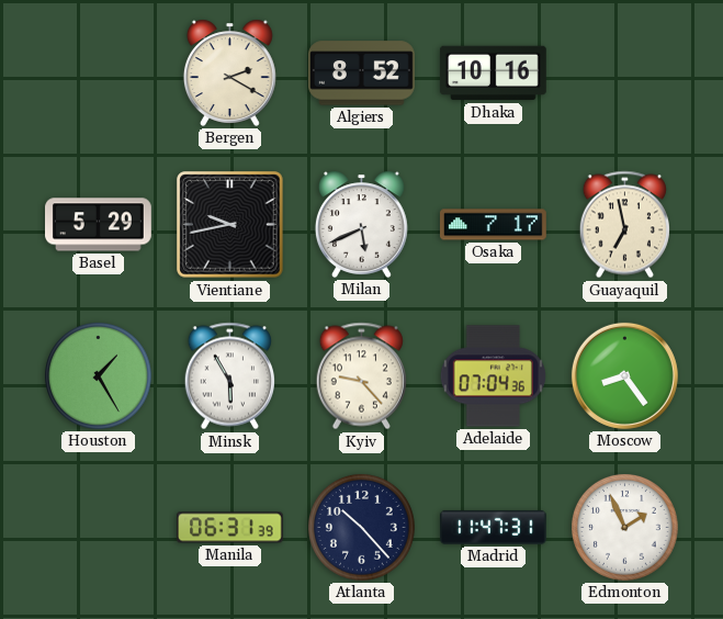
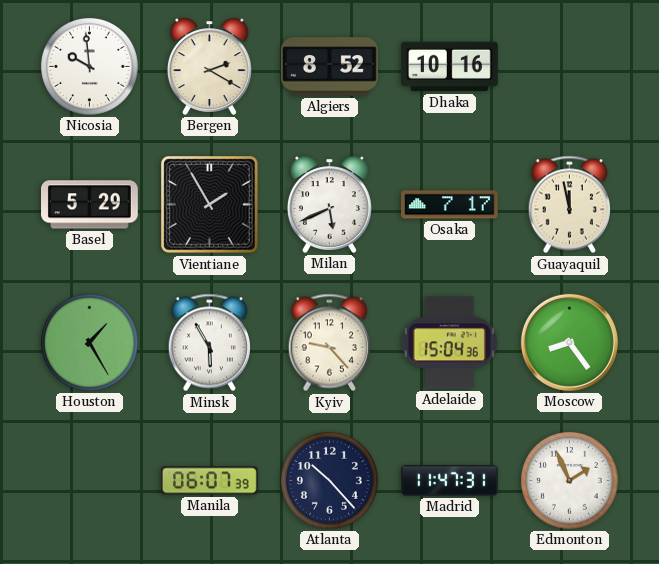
Nicosia: none -> 9:59
Vientiane: 9:43 -> 1:55
Guayaquil: 6:58 -> 11:58
Adelaide: 07:04 -> 15:04
Manila: 06:31 -> 06:07
